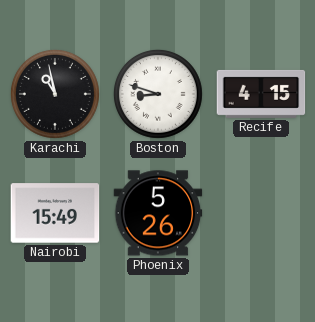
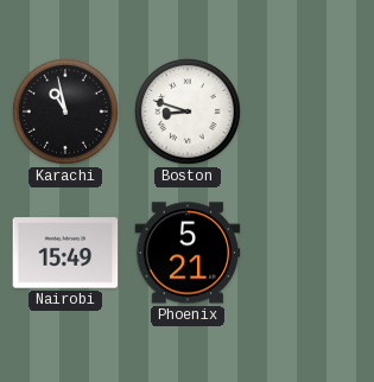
Recife: 4:15 -> none
Phoenix: 5:26 -> 5:21
